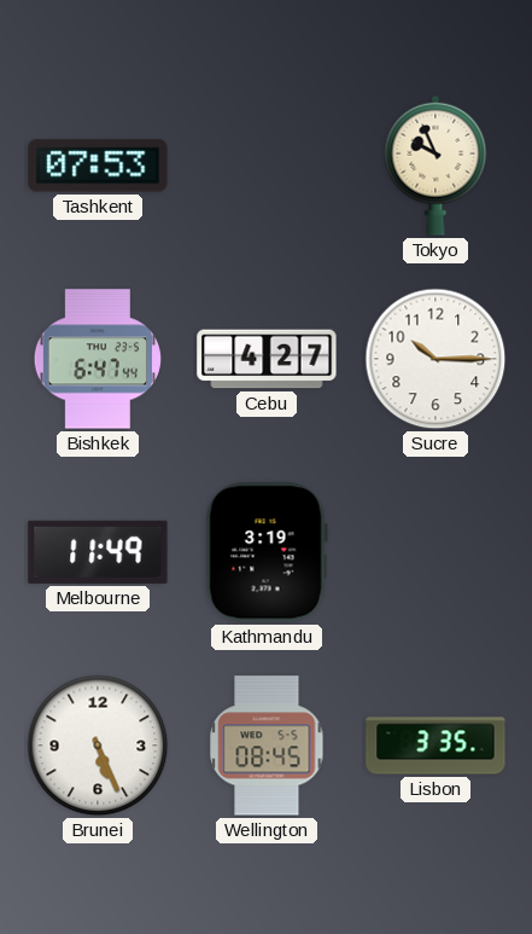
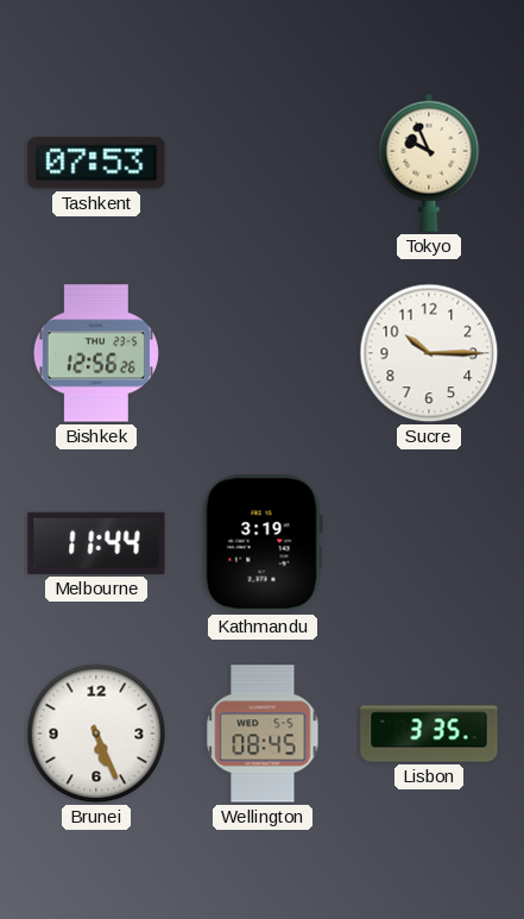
Bishkek: 6:47 -> 12:56
Cebu: 4:27 -> none
Melbourne: 11:49 -> 11:44
